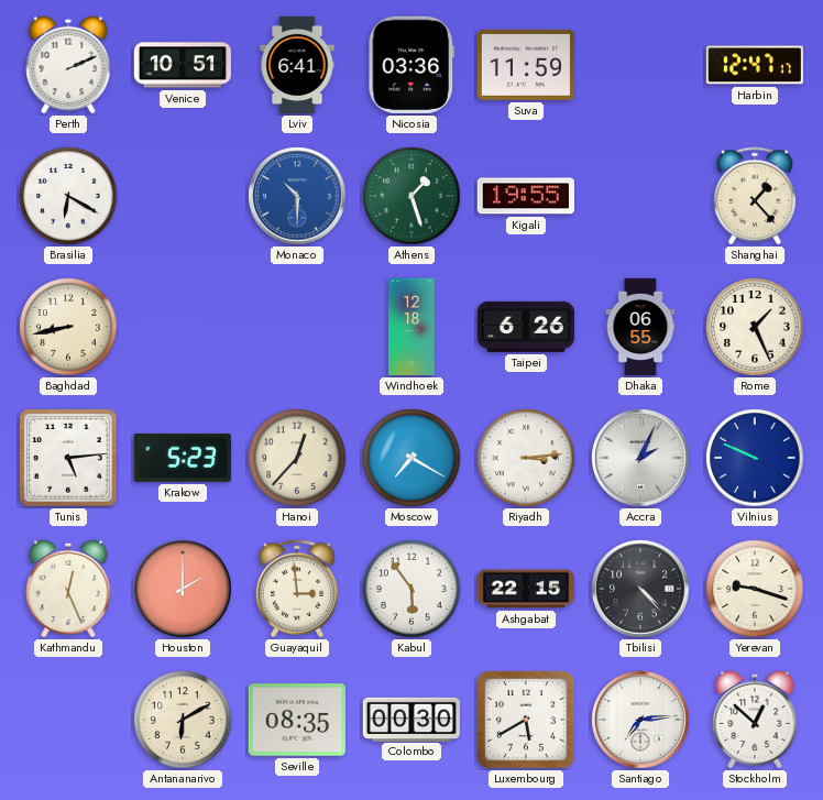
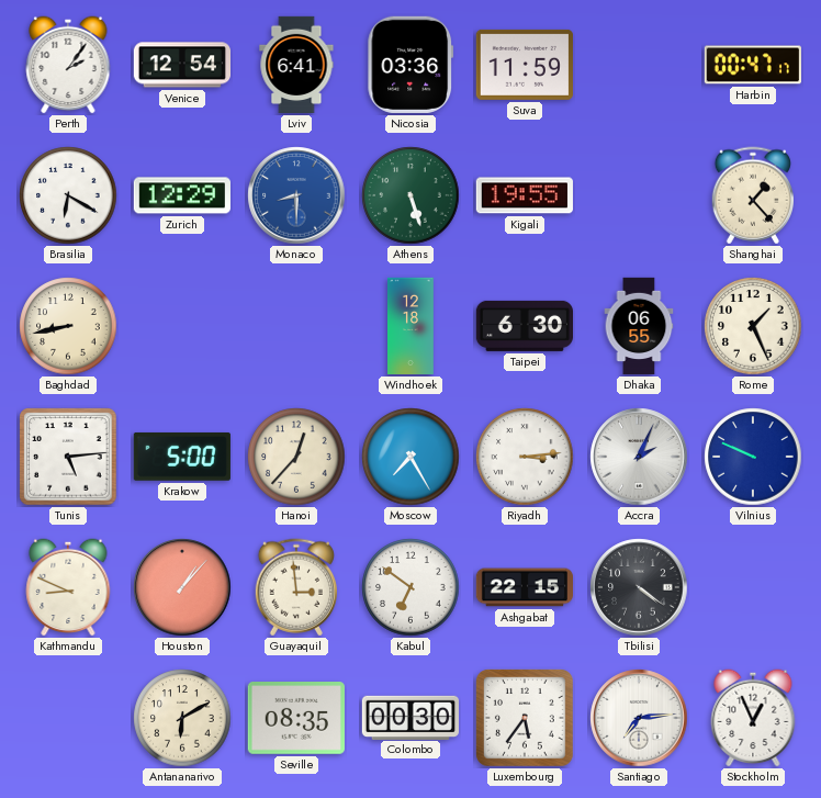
Perth: 2:11 -> 2:06
Venice: 10:51 -> 12:54
Harbin: 12:47 -> 00:47
Zurich: none -> 12:29
Monaco: 10:30 -> 8:30
Athens: 1:27 -> 5:27
Taipei: 6:26 -> 6:30
Krakow: 5:23 -> 5:00
Moscow: 7:20 -> 7:25
Kathmandu: 12:26 -> 8:49
Houston: 2:00 -> 1:07
Kabul: 5:54 -> 6:51
Tbilisi: 4:23 -> 4:21
Yerevan: 9:18 -> none
Luxembourg: 5:40 -> 5:36
Stockholm: 12:52 -> 12:56
